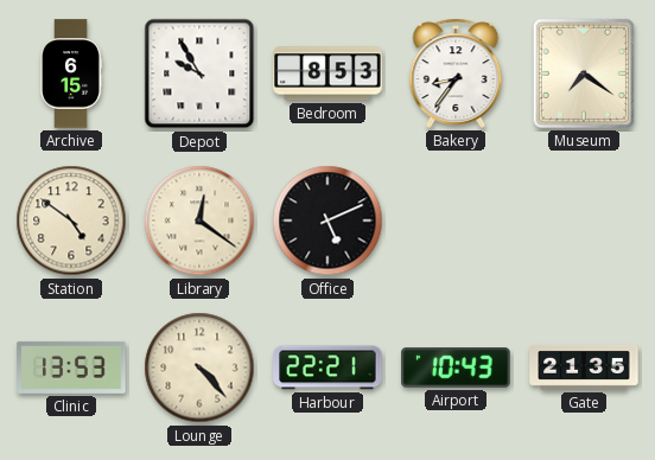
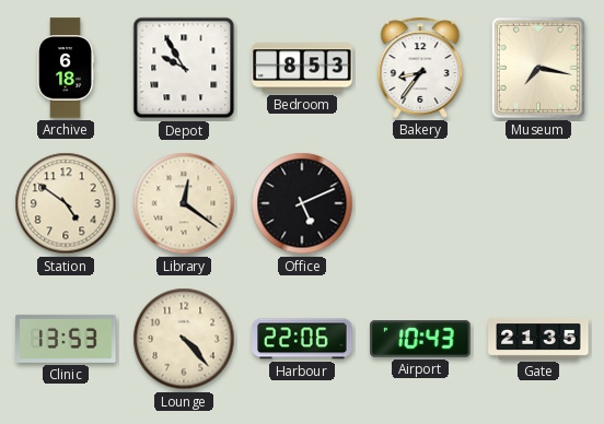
Archive: 6:15 -> 6:18
Museum: 7:21 -> 7:17
Harbour: 22:21 -> 22:06
